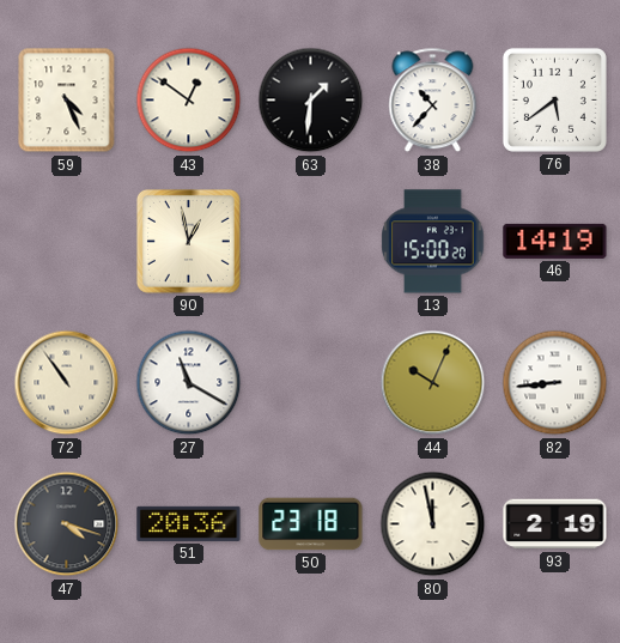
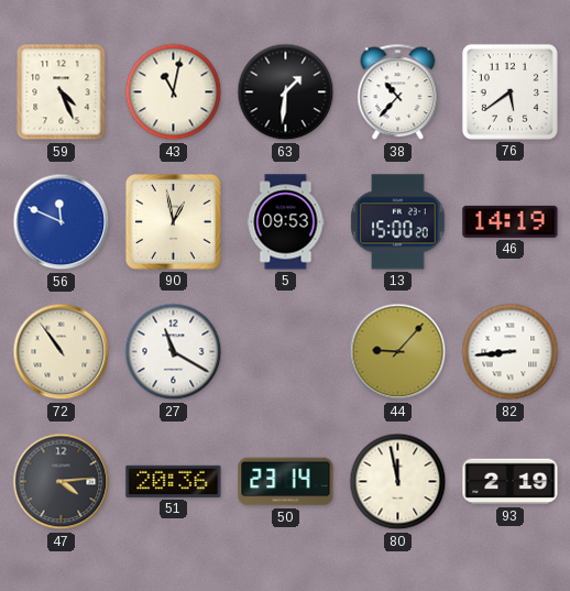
43: 12:51 -> 11:02
56: none -> 11:49
5: none -> 09:53
44: 10:04 -> 9:07
47: 4:18 -> 4:14
50: 23:18 -> 23:14
